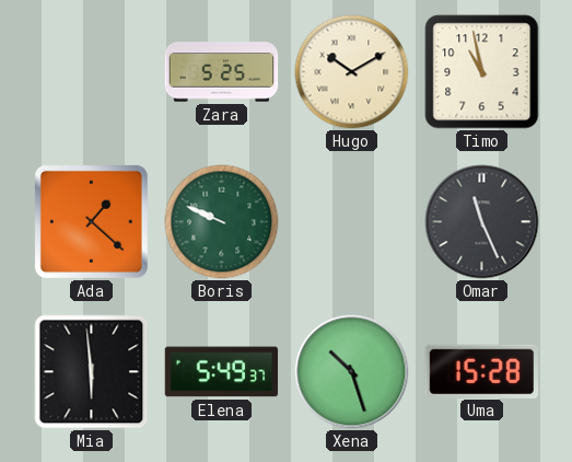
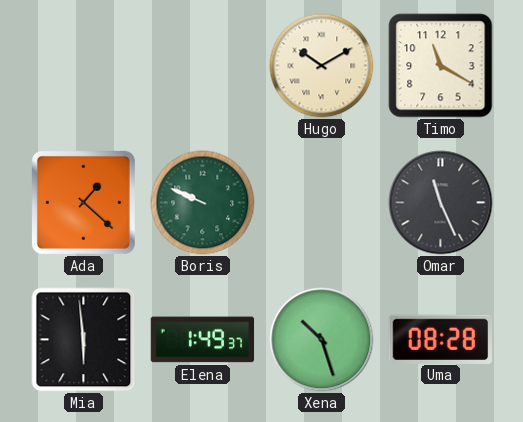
Zara: 5:25 -> none
Timo: 10:58 -> 11:20
Elena: 5:49 -> 1:49
Uma: 15:28 -> 08:28
